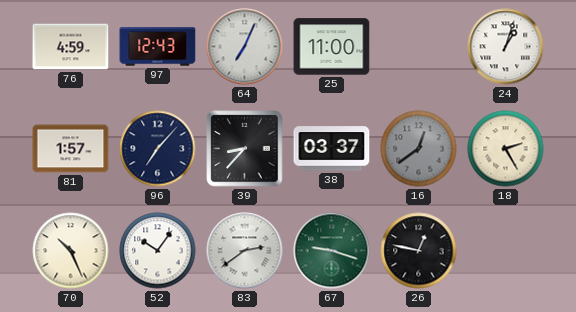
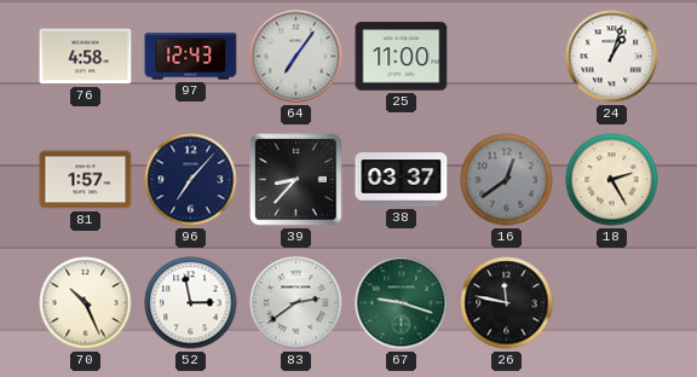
76: 4:59 -> 4:58
64: 7:04 -> 7:06
52: 10:06 -> 2:58
26: 12:47 -> 11:47
